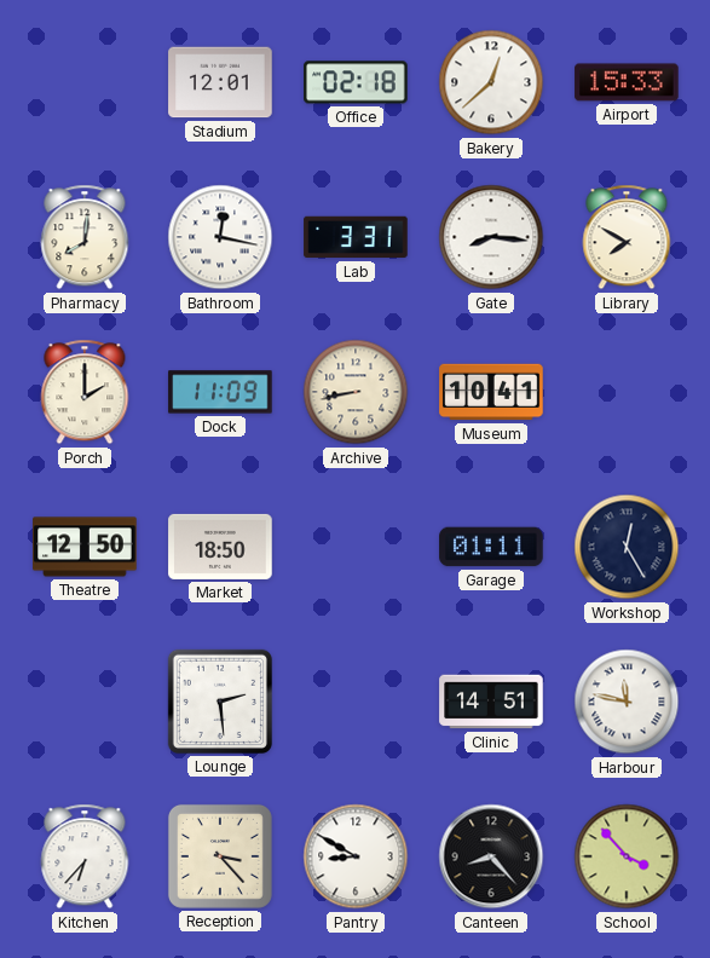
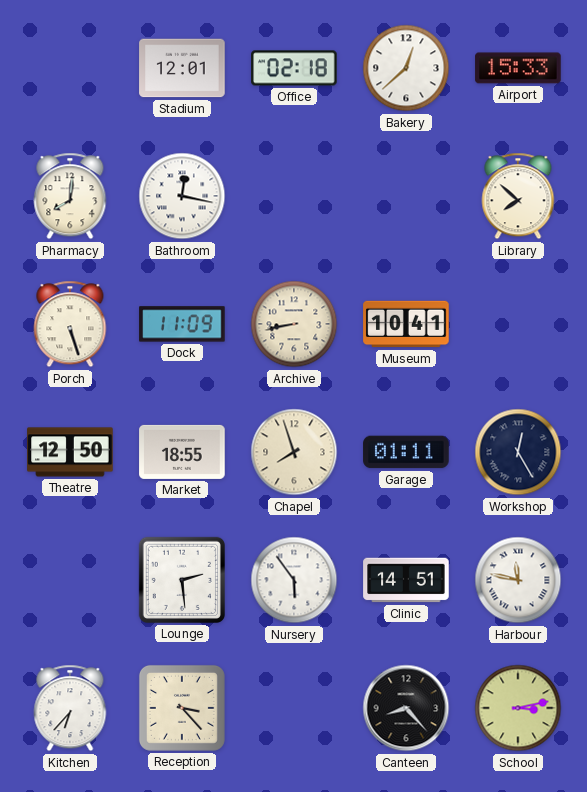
Lab: 3:31 -> none
Gate: 8:16 -> none
Library: 7:50 -> 7:52
Porch: 2:00 -> 5:27
Market: 18:50 -> 18:55
Chapel: none -> 7:57
Nursery: none -> 5:54
Pantry: 8:50 -> none
School: 3:53 -> 3:13
